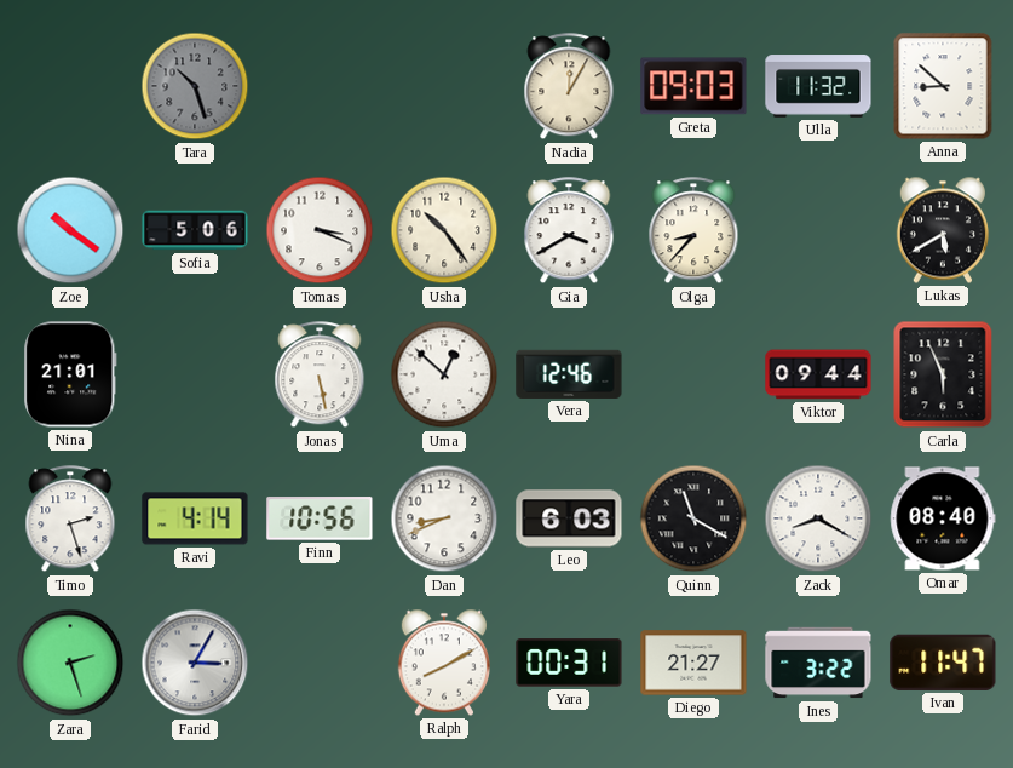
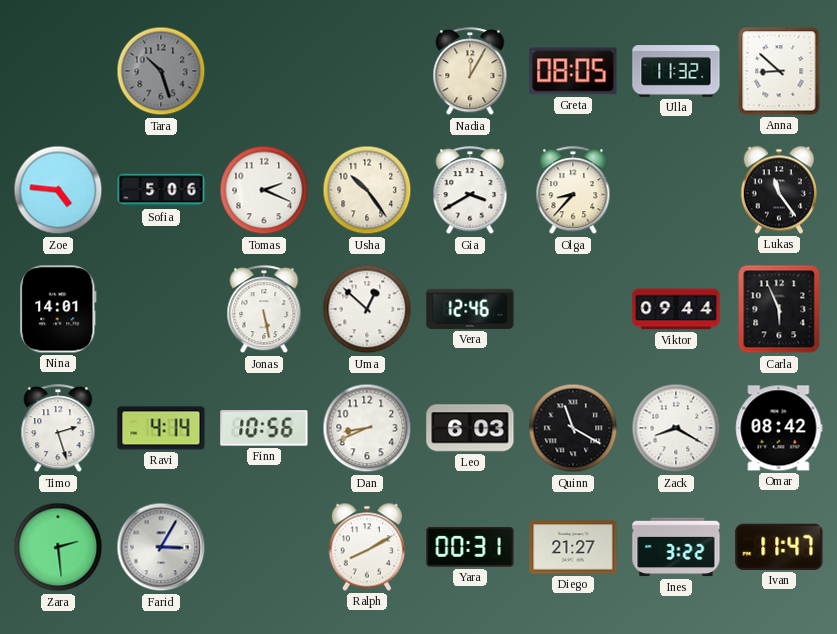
Greta: 09:03 -> 08:05
Zoe: 10:21 -> 4:46
Tomas: 3:19 -> 2:19
Lukas: 5:40 -> 11:24
Nina: 21:01 -> 14:01
Omar: 08:40 -> 08:42
Zara: 2:27 -> 2:29
